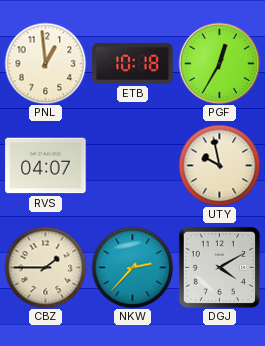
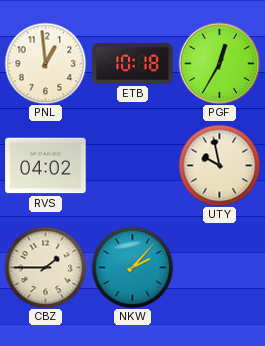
RVS: 04:07 -> 04:02
NKW: 2:37 -> 2:07
DGJ: 4:10 -> none
